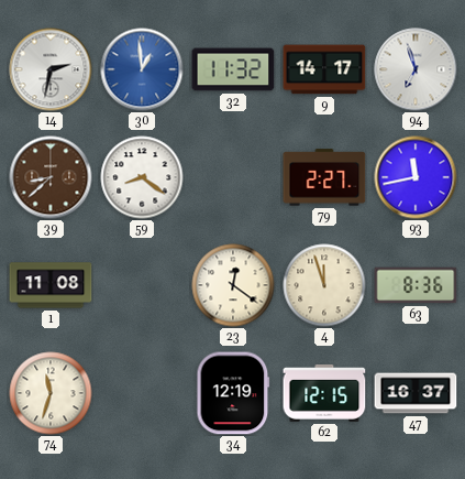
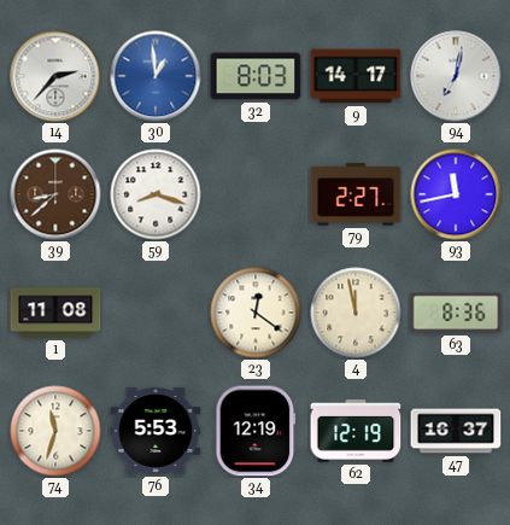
14: 2:32 -> 2:37
32: 11:32 -> 8:03
94: 6:57 -> 7:02
59: 8:21 -> 8:18
4: 11:57 -> 11:58
76: none -> 5:53
62: 12:15 -> 12:19
